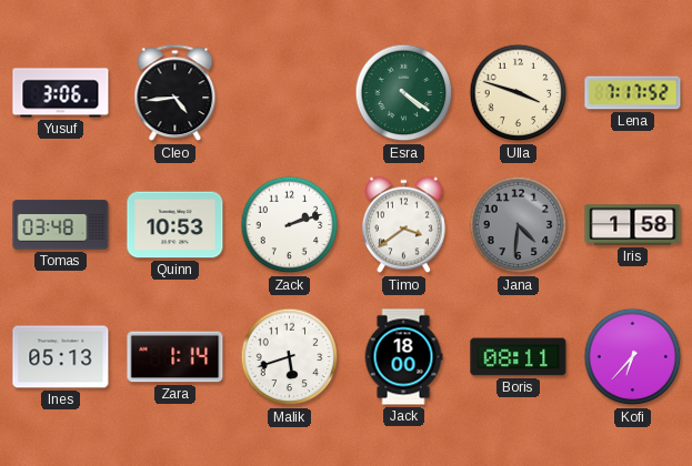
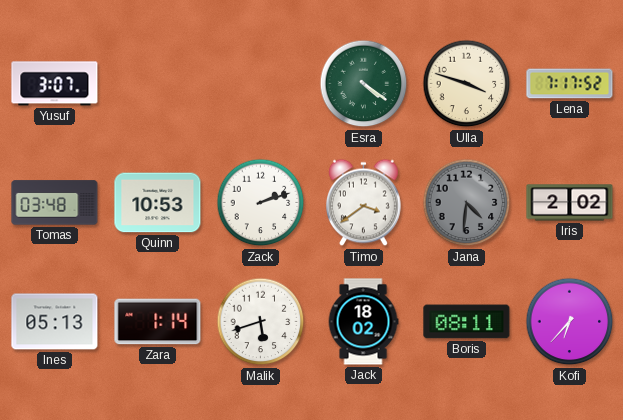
Yusuf: 3:06 -> 3:07
Cleo: 4:44 -> none
Iris: 1:58 -> 2:02
Jack: 18:00 -> 18:02
